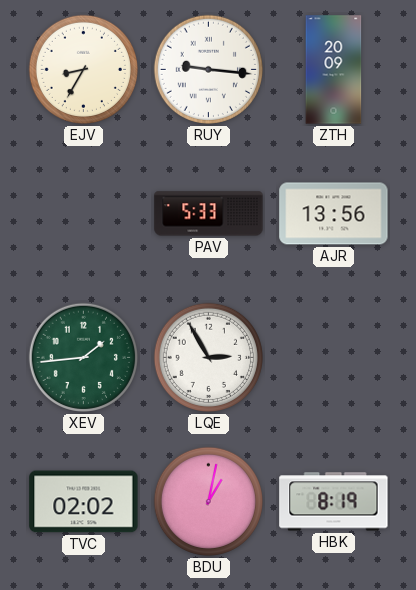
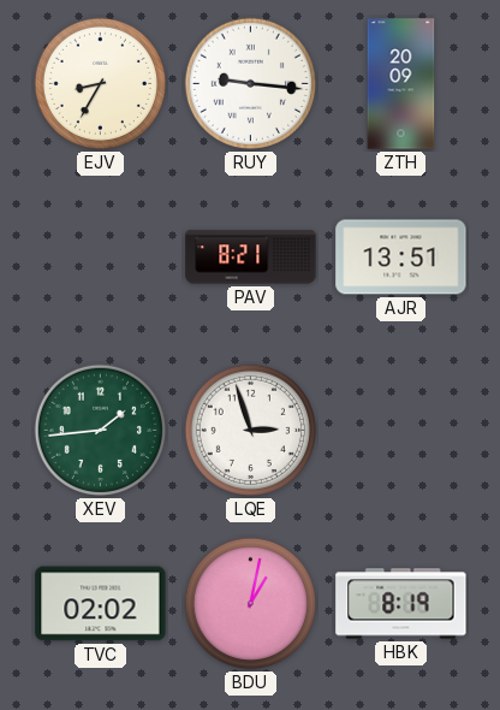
PAV: 5:33 -> 8:21
AJR: 13:56 -> 13:51
LQE: 2:55 -> 2:57
